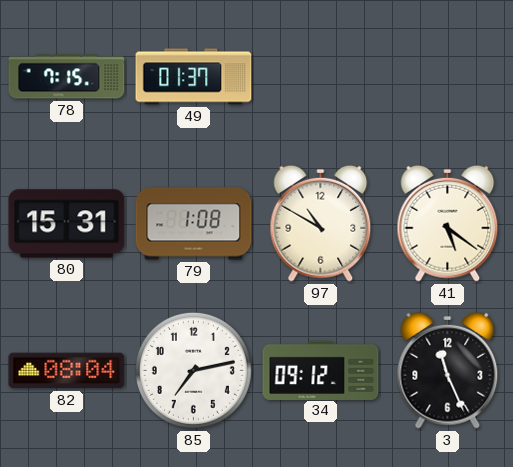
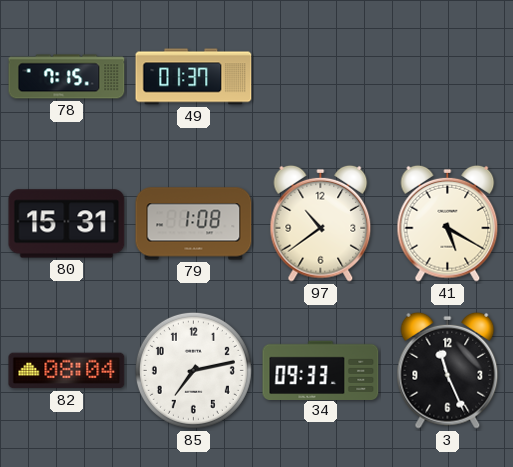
97: 10:50 -> 10:39
41: 5:21 -> 5:20
34: 09:12 -> 09:33
